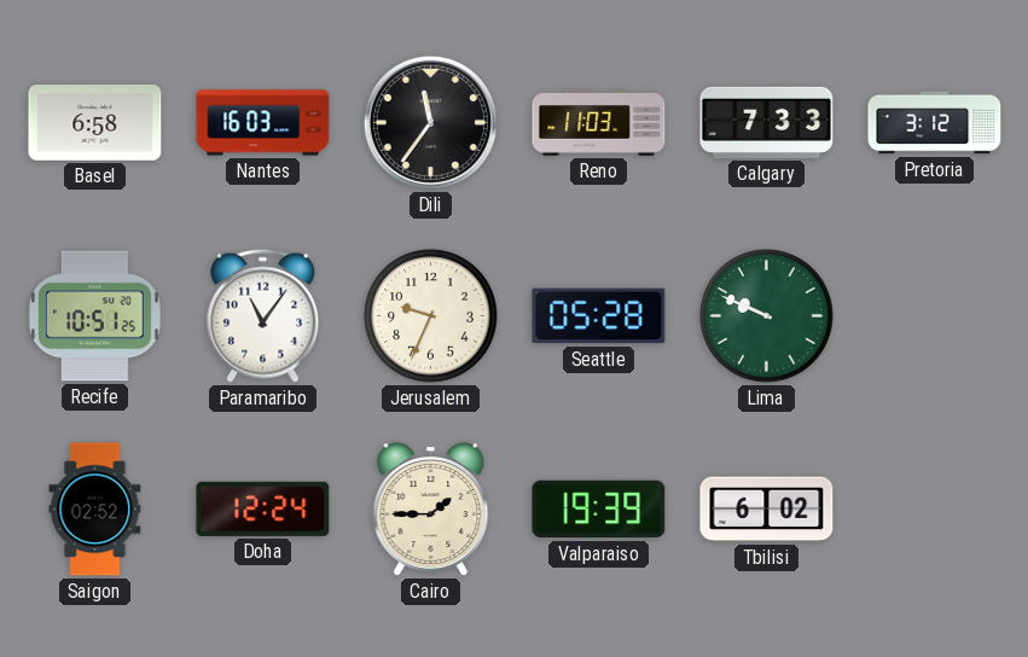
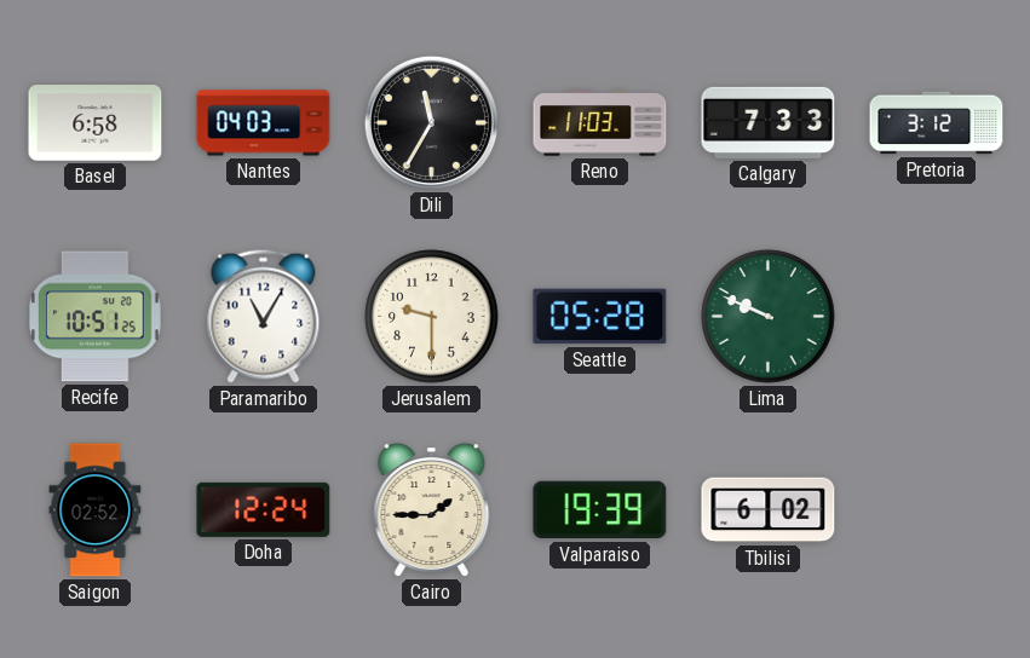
Nantes: 16:03 -> 04:03
Dili: 11:36 -> 11:35
Paramaribo: 11:06 -> 11:05
Jerusalem: 9:34 -> 9:30
